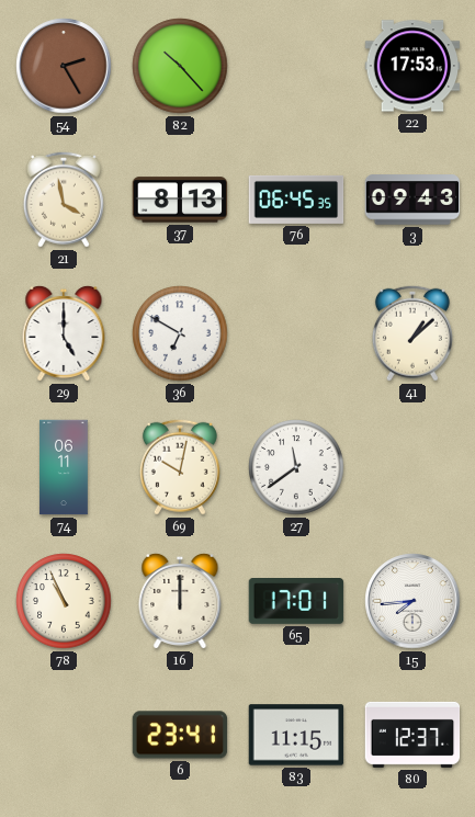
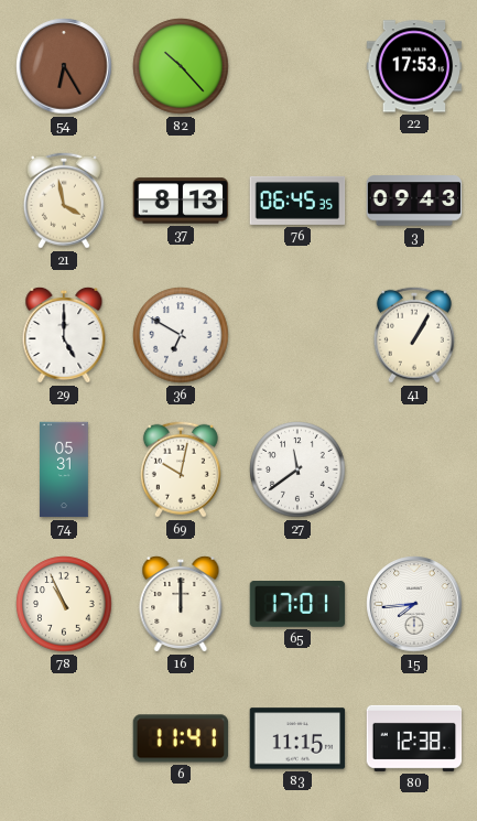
54: 2:25 -> 6:25
41: 1:08 -> 1:05
74: 06:11 -> 05:31
6: 23:41 -> 11:41
80: 12:37 -> 12:38
